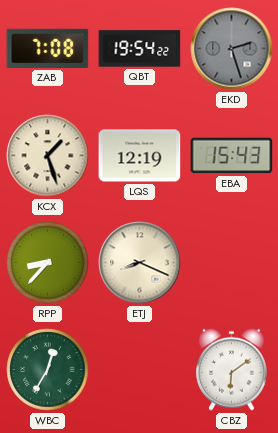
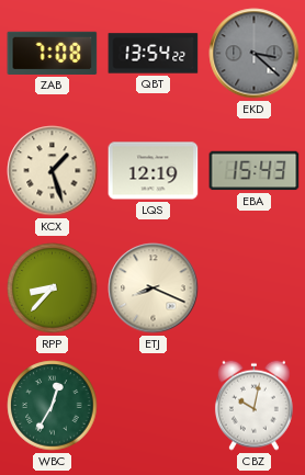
QBT: 19:54 -> 13:54
EKD: 2:27 -> 3:22
CBZ: 6:09 -> 10:02
